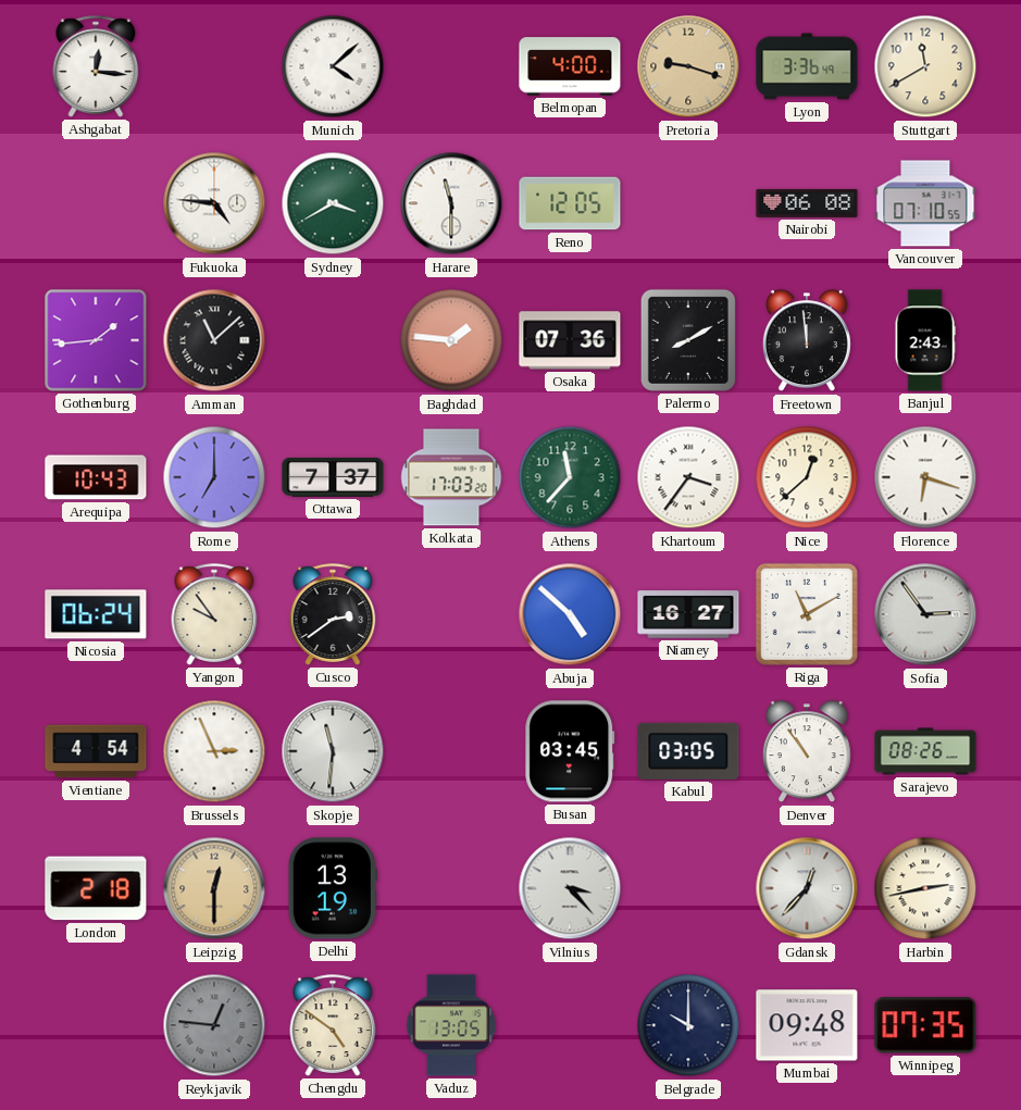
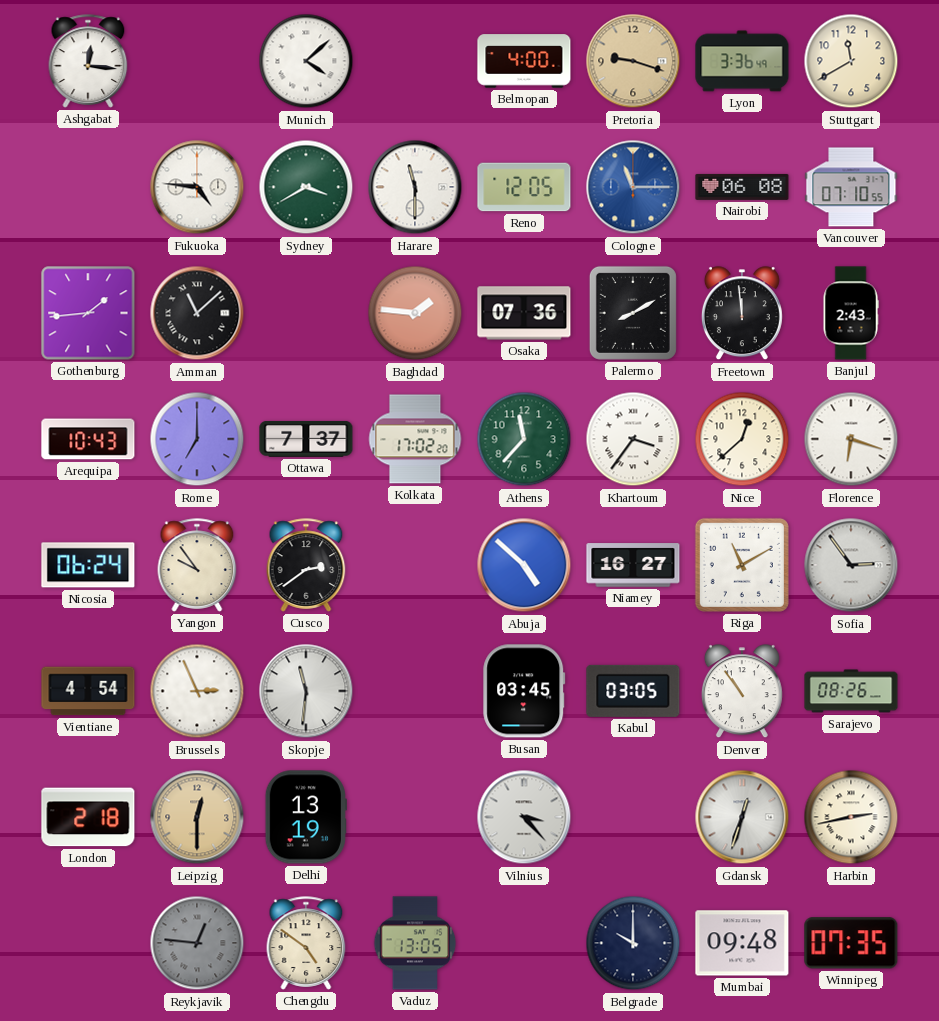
Cologne: none -> 11:15
Kolkata: 17:03 -> 17:02
Gdansk: 12:37 -> 12:33
